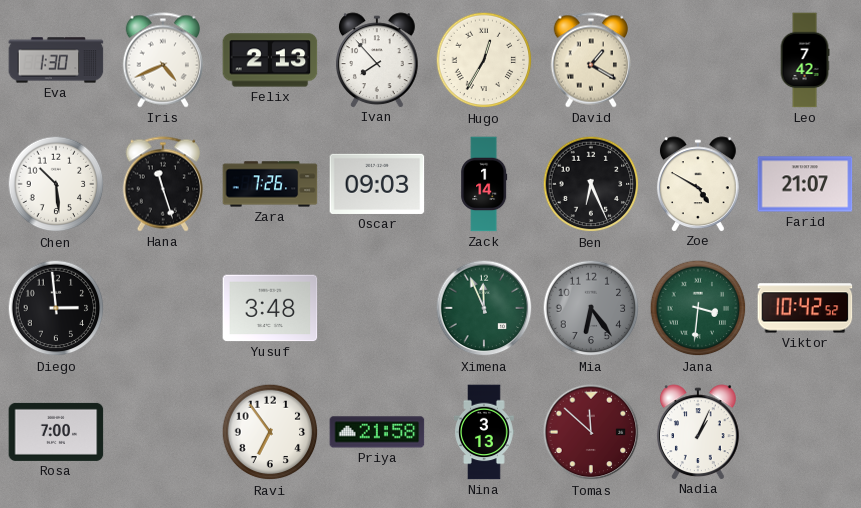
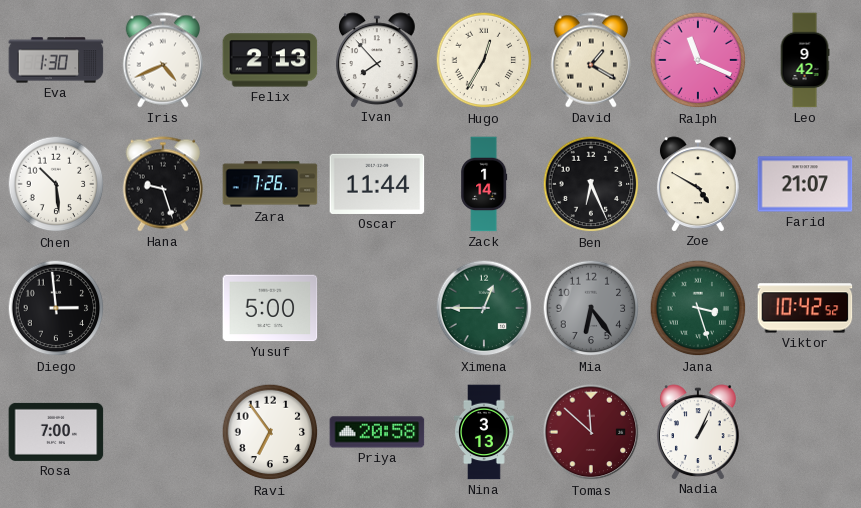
Ralph: none -> 11:19
Leo: 7:42 -> 9:42
Hana: 11:27 -> 9:27
Oscar: 09:03 -> 11:44
Yusuf: 3:48 -> 5:00
Ximena: 11:56 -> 12:45
Jana: 3:31 -> 3:27
Priya: 21:58 -> 20:58
